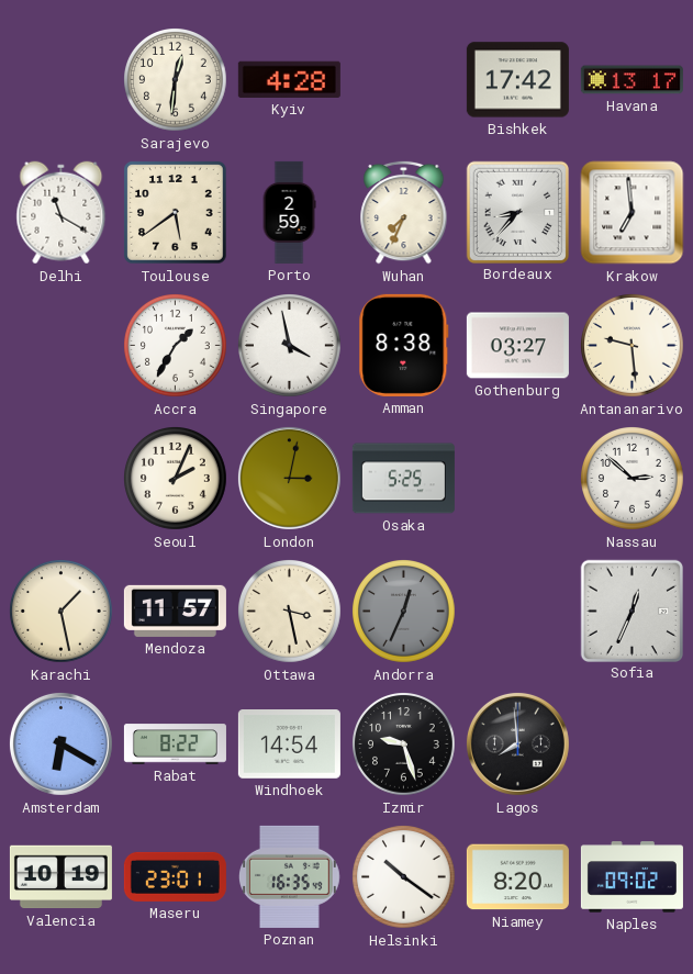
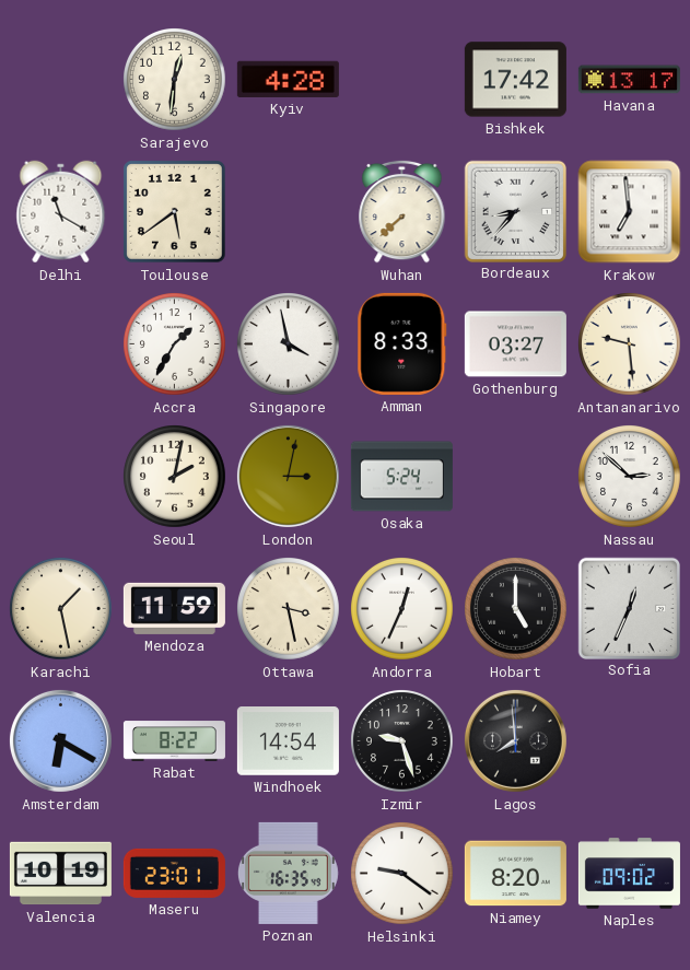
Porto: 2:59 -> none
Wuhan: 7:34 -> 7:38
Amman: 8:38 -> 8:33
Seoul: 2:04 -> 2:02
Osaka: 5:25 -> 5:24
Mendoza: 11:57 -> 11:59
Andorra dial: grey -> white
Hobart: none -> 5:00
Helsinki: 10:21 -> 9:21
